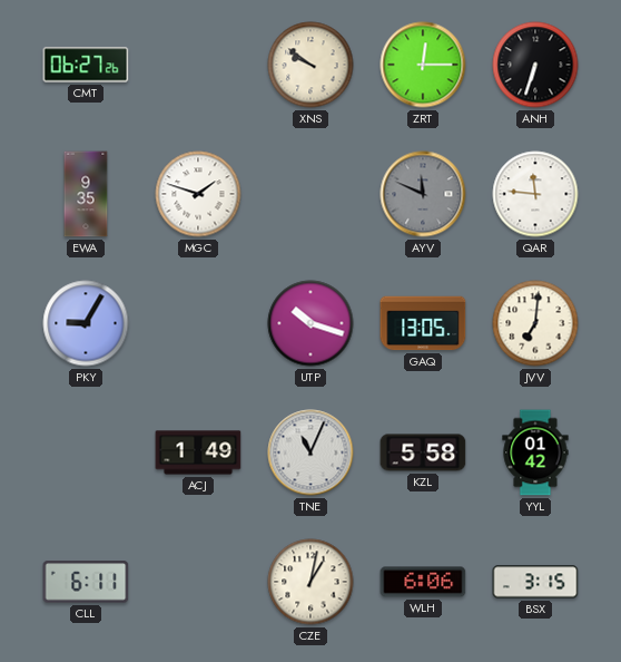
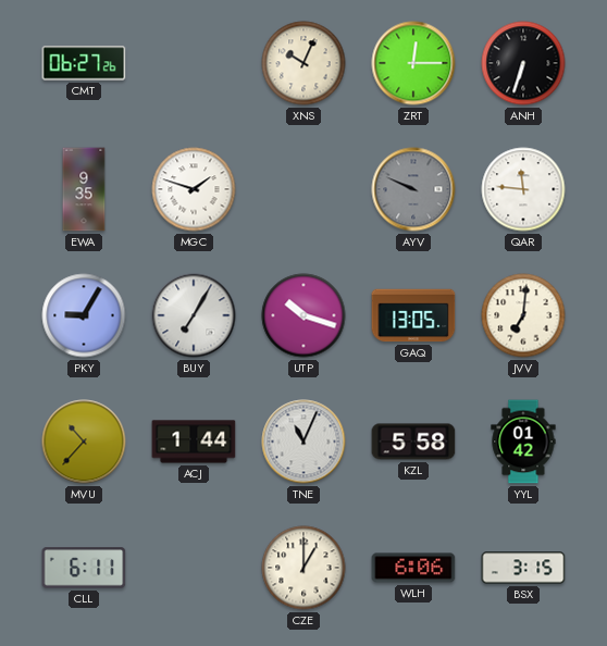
XNS: 9:51 -> 10:04
AYV: 11:49 -> 9:49
BUY: none -> 7:05
MVU: none -> 10:37
ACJ: 1:49 -> 1:44
CZE: 1:02 -> 1:00
